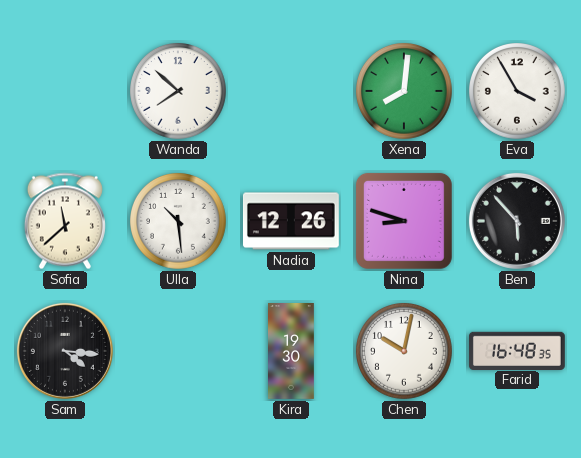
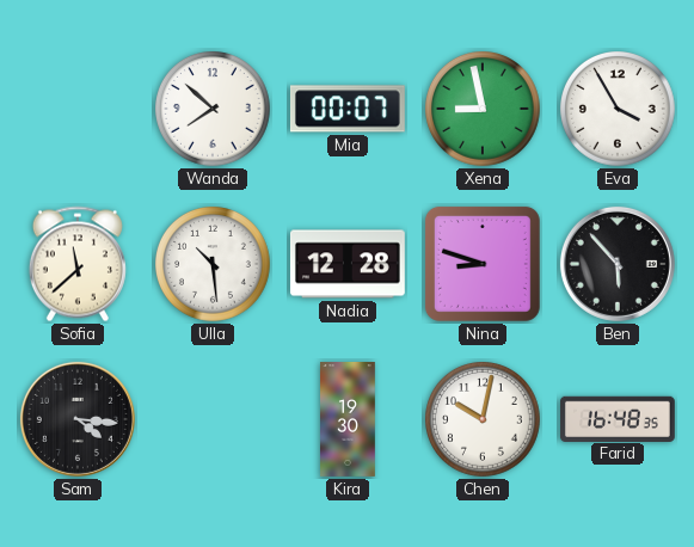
Mia: none -> 00:07
Xena: 8:01 -> 8:58
Nadia: 12:26 -> 12:28
